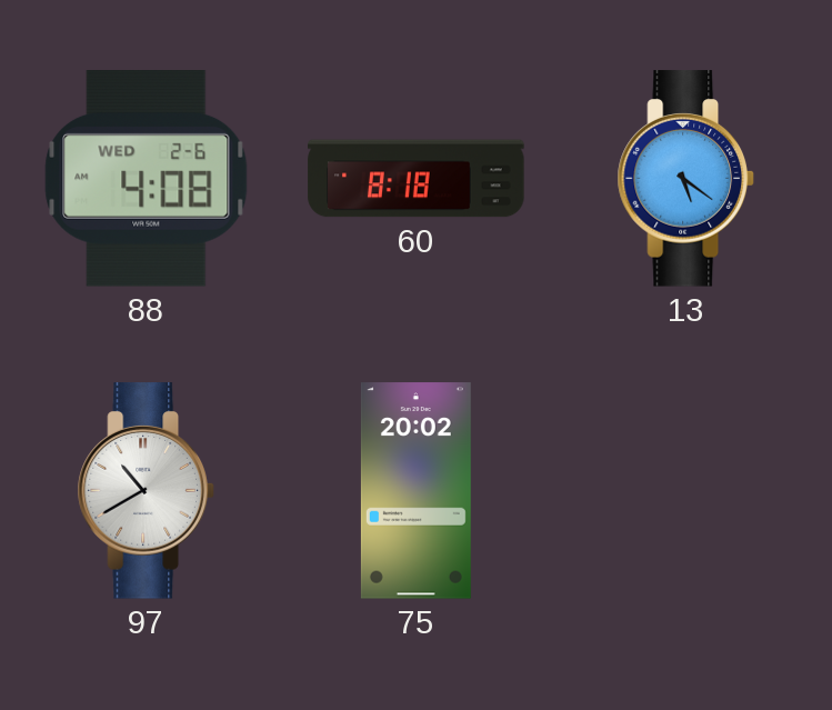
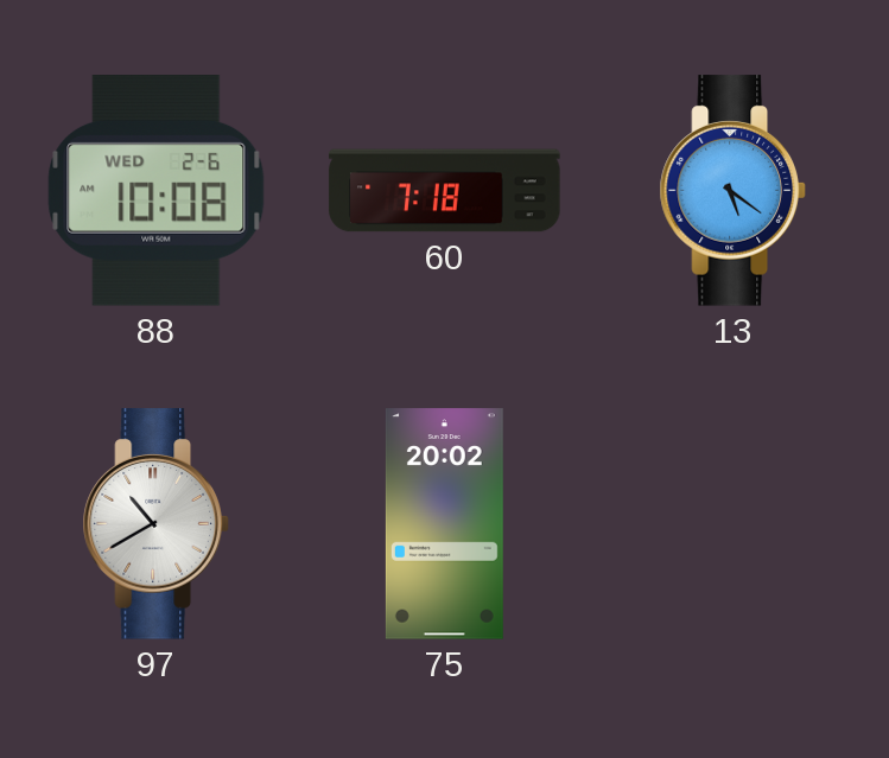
88: 4:08 -> 10:08
60: 8:18 -> 7:18
